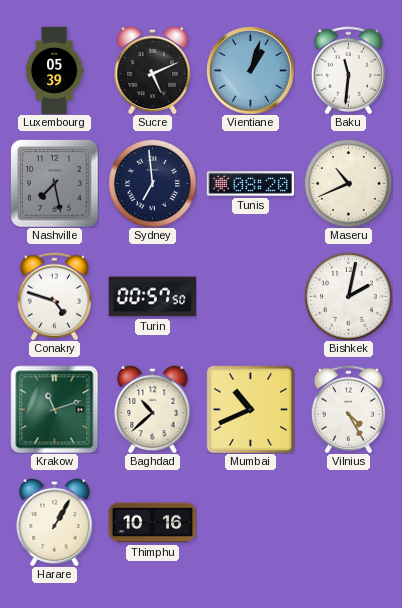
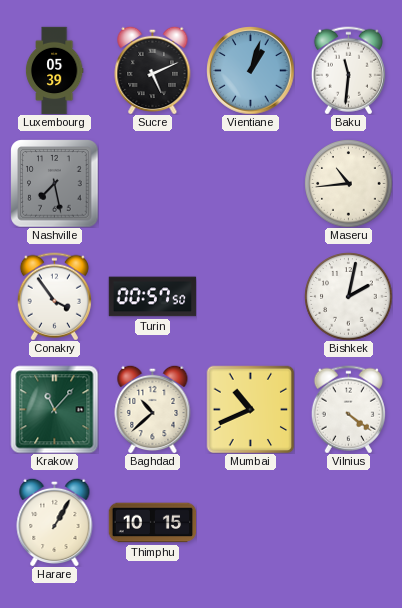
Sydney: 6:59 -> none
Tunis: 08:20 -> none
Maseru: 10:41 -> 10:44
Conakry: 4:48 -> 3:54
Krakow: 11:12 -> 11:07
Vilnius: 4:25 -> 4:21
Thimphu: 10:16 -> 10:15
